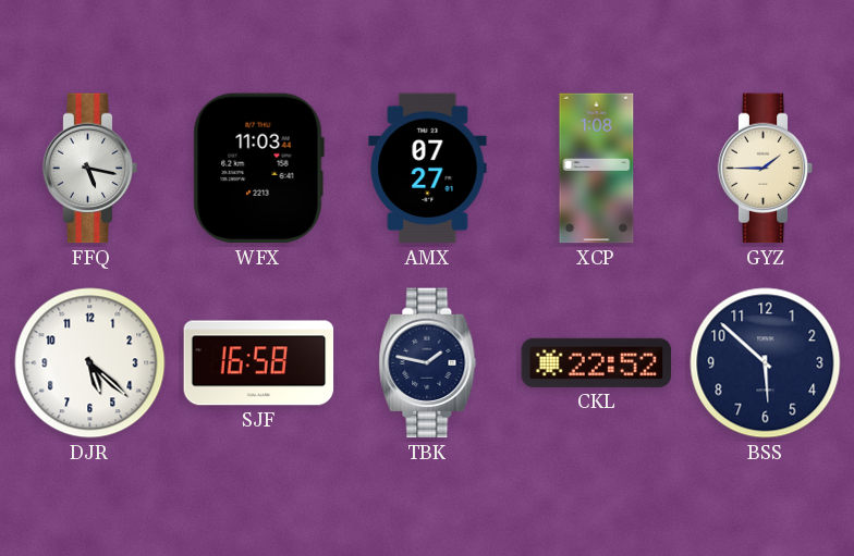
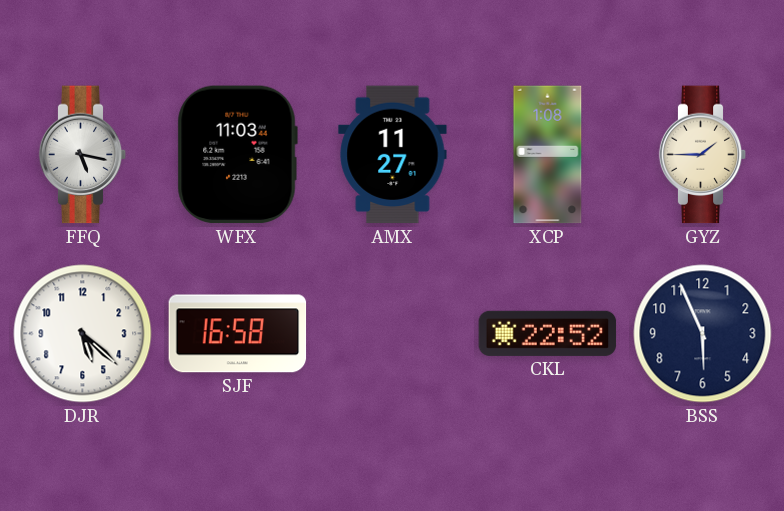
AMX: 07:27 -> 11:27
TBK: 1:47 -> none
BSS: 5:52 -> 5:56
